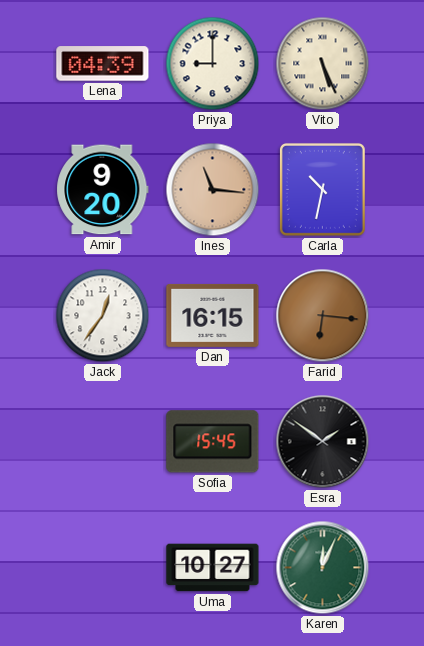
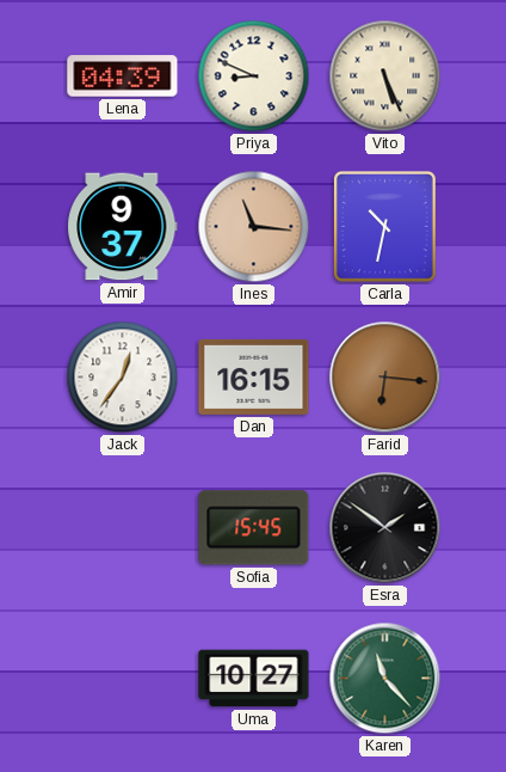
Priya: 9:00 -> 8:49
Amir: 9:20 -> 9:37
Karen: 12:04 -> 11:23
